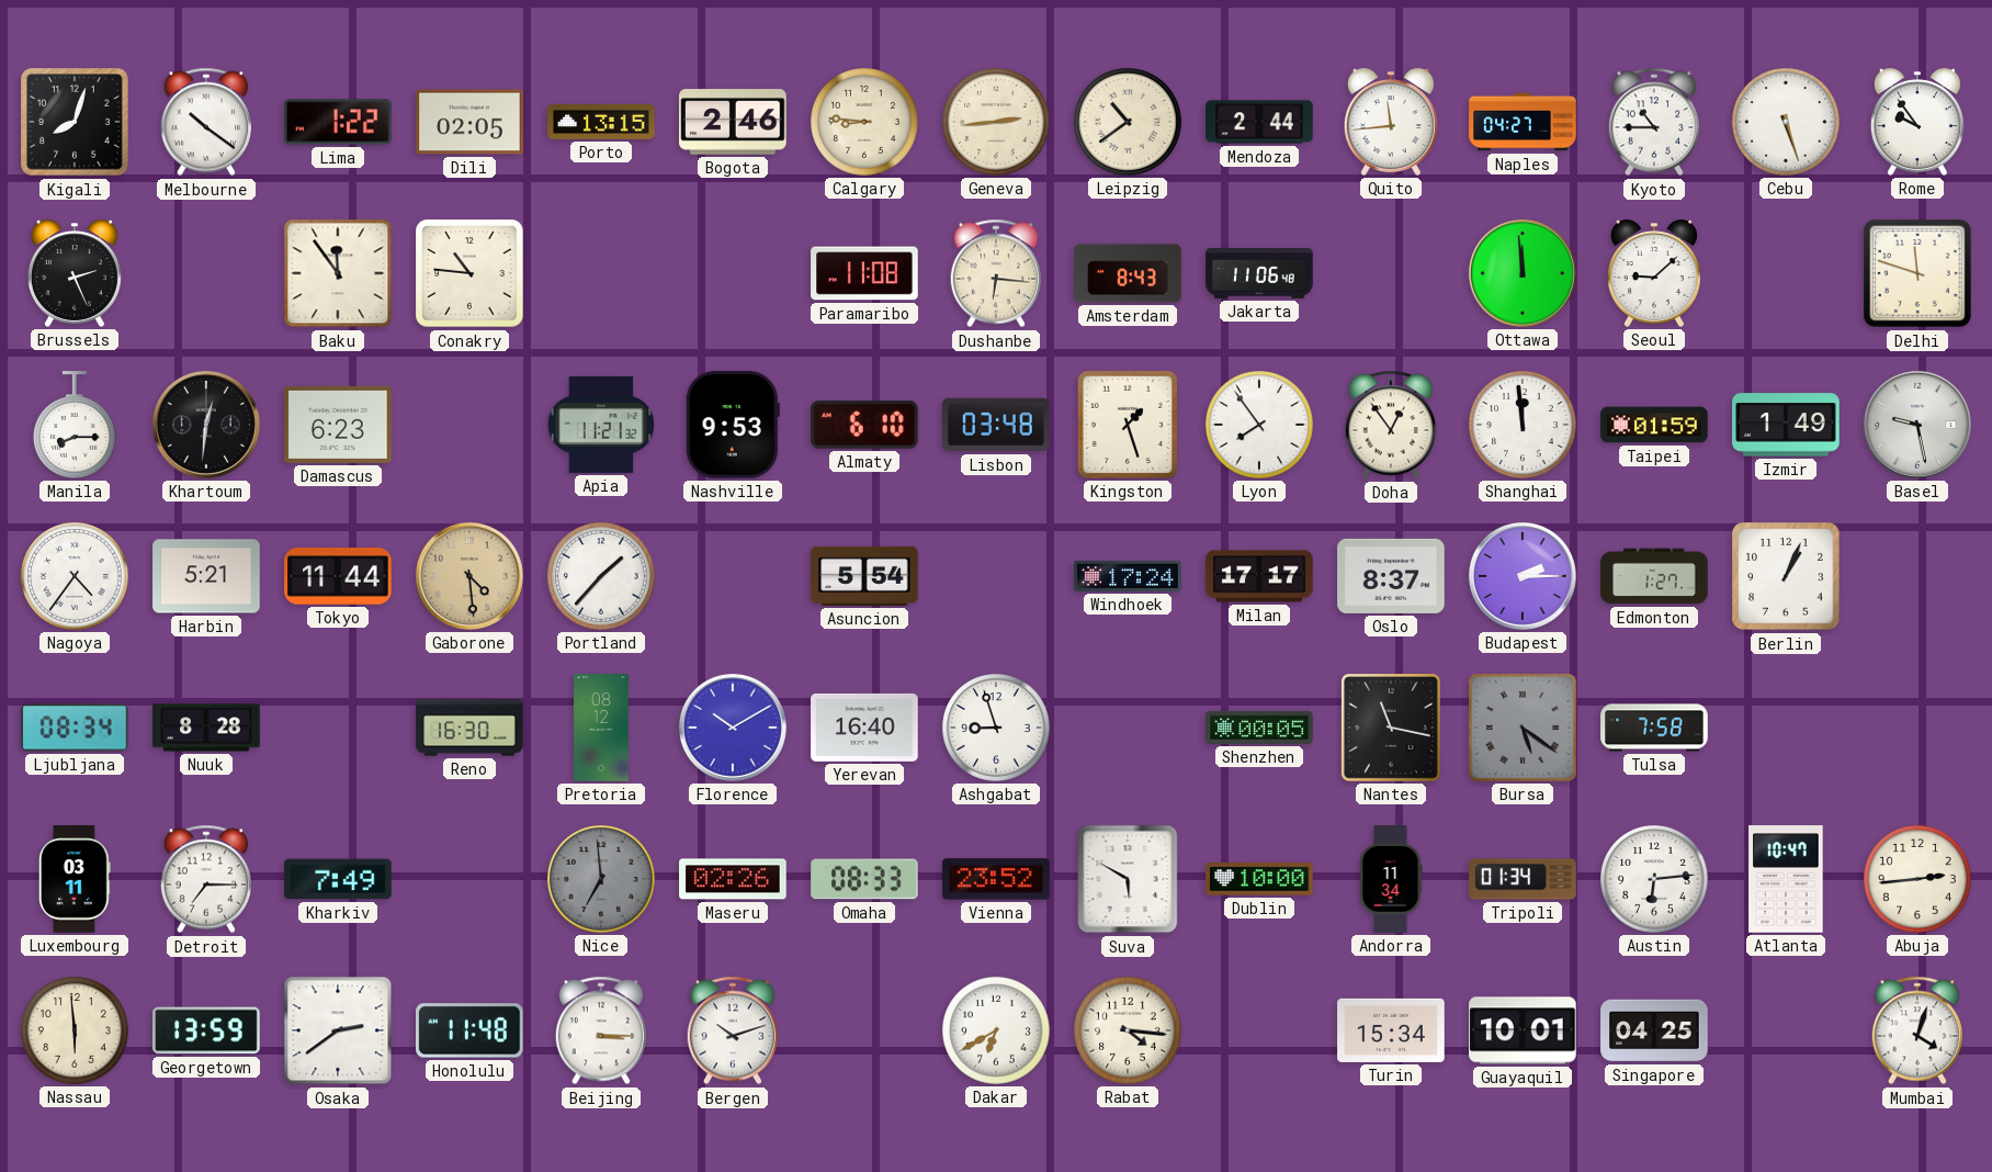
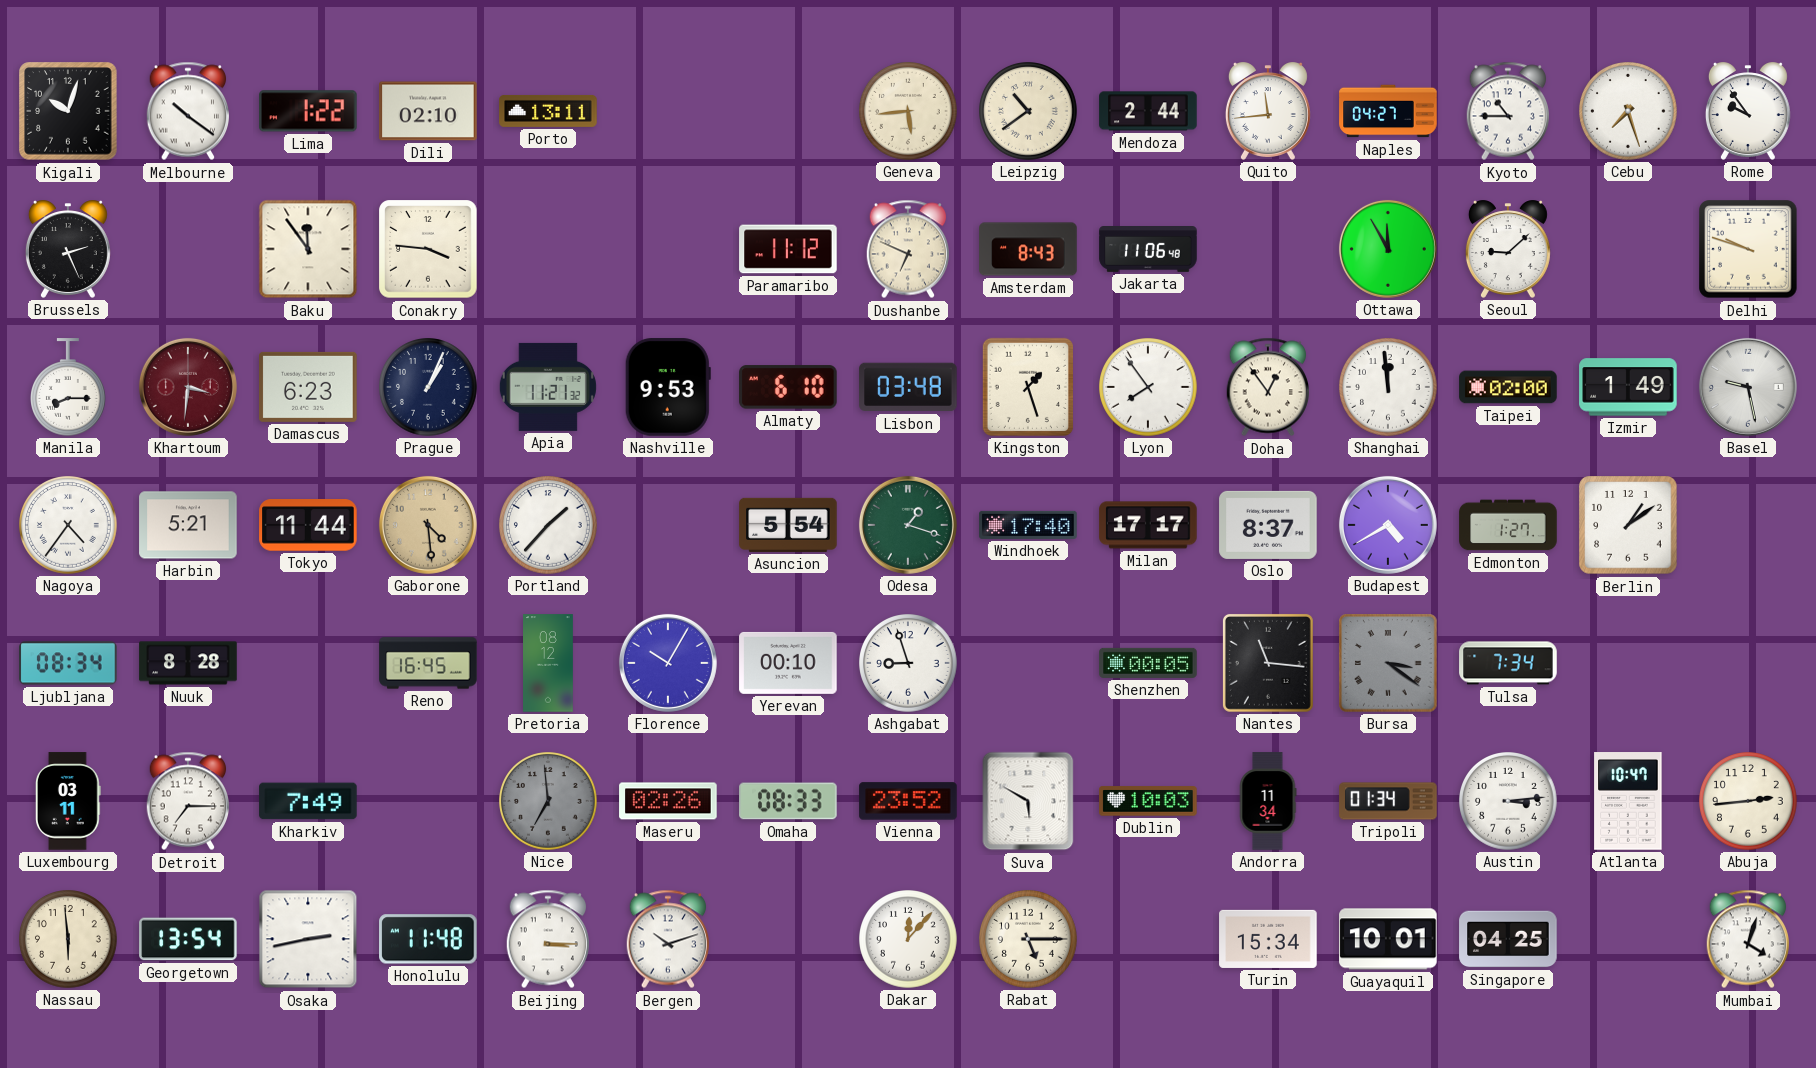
Kigali: 8:03 -> 10:03
Dili: 02:05 -> 02:10
Porto: 13:15 -> 13:11
Bogota: 2:46 -> none
Calgary: 8:46 -> none
Geneva: 2:44 -> 5:44
Cebu: 5:27 -> 7:27
Conakry: 10:46 -> 3:46
Paramaribo: 11:08 -> 11:12
Dushanbe: 6:16 -> 6:49
Ottawa: 11:59 -> 11:55
Delhi: 11:48 -> 9:48
Khartoum: 12:31 -> 3:31
Khartoum dial: black -> burgundy
Prague: none -> 1:04
Taipei: 01:59 -> 02:00
Odesa: none -> 1:18
Windhoek: 17:24 -> 17:40
Budapest: 2:15 -> 4:40
Berlin: 1:04 -> 1:09
Reno: 16:30 -> 16:45
Florence: 10:10 -> 10:05
Yerevan: 16:40 -> 00:10
Nantes: 11:17 -> 11:16
Bursa: 5:21 -> 3:21
Tulsa: 7:58 -> 7:34
Dublin: 10:00 -> 10:03
Austin: 6:14 -> 3:14
Georgetown: 13:59 -> 13:54
Osaka: 2:39 -> 2:43
Dakar: 6:40 -> 12:07
Rabat: 4:16 -> 5:15
